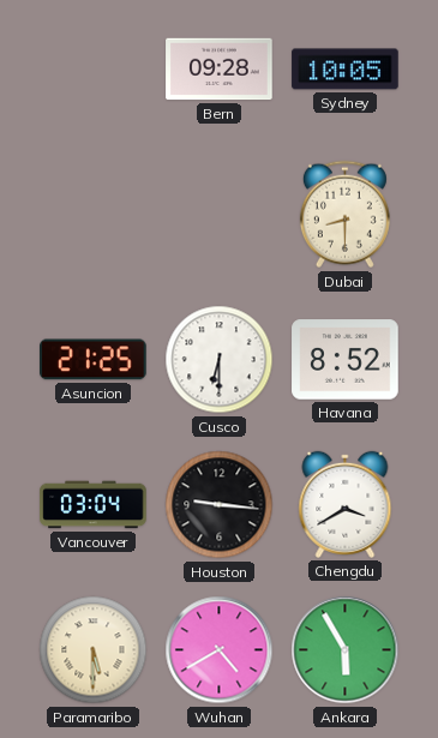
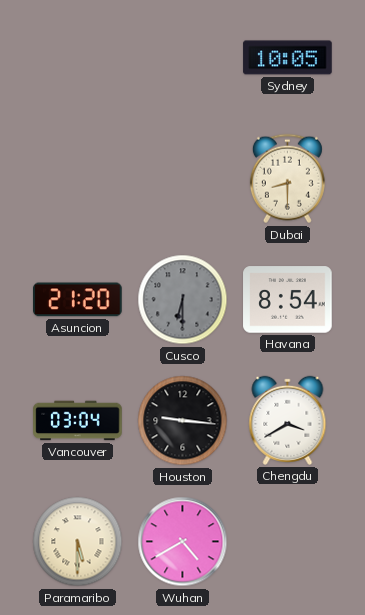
Bern: 09:28 -> none
Asuncion: 21:25 -> 21:20
Cusco dial: white -> grey
Havana: 8:52 -> 8:54
Ankara: 5:55 -> none
